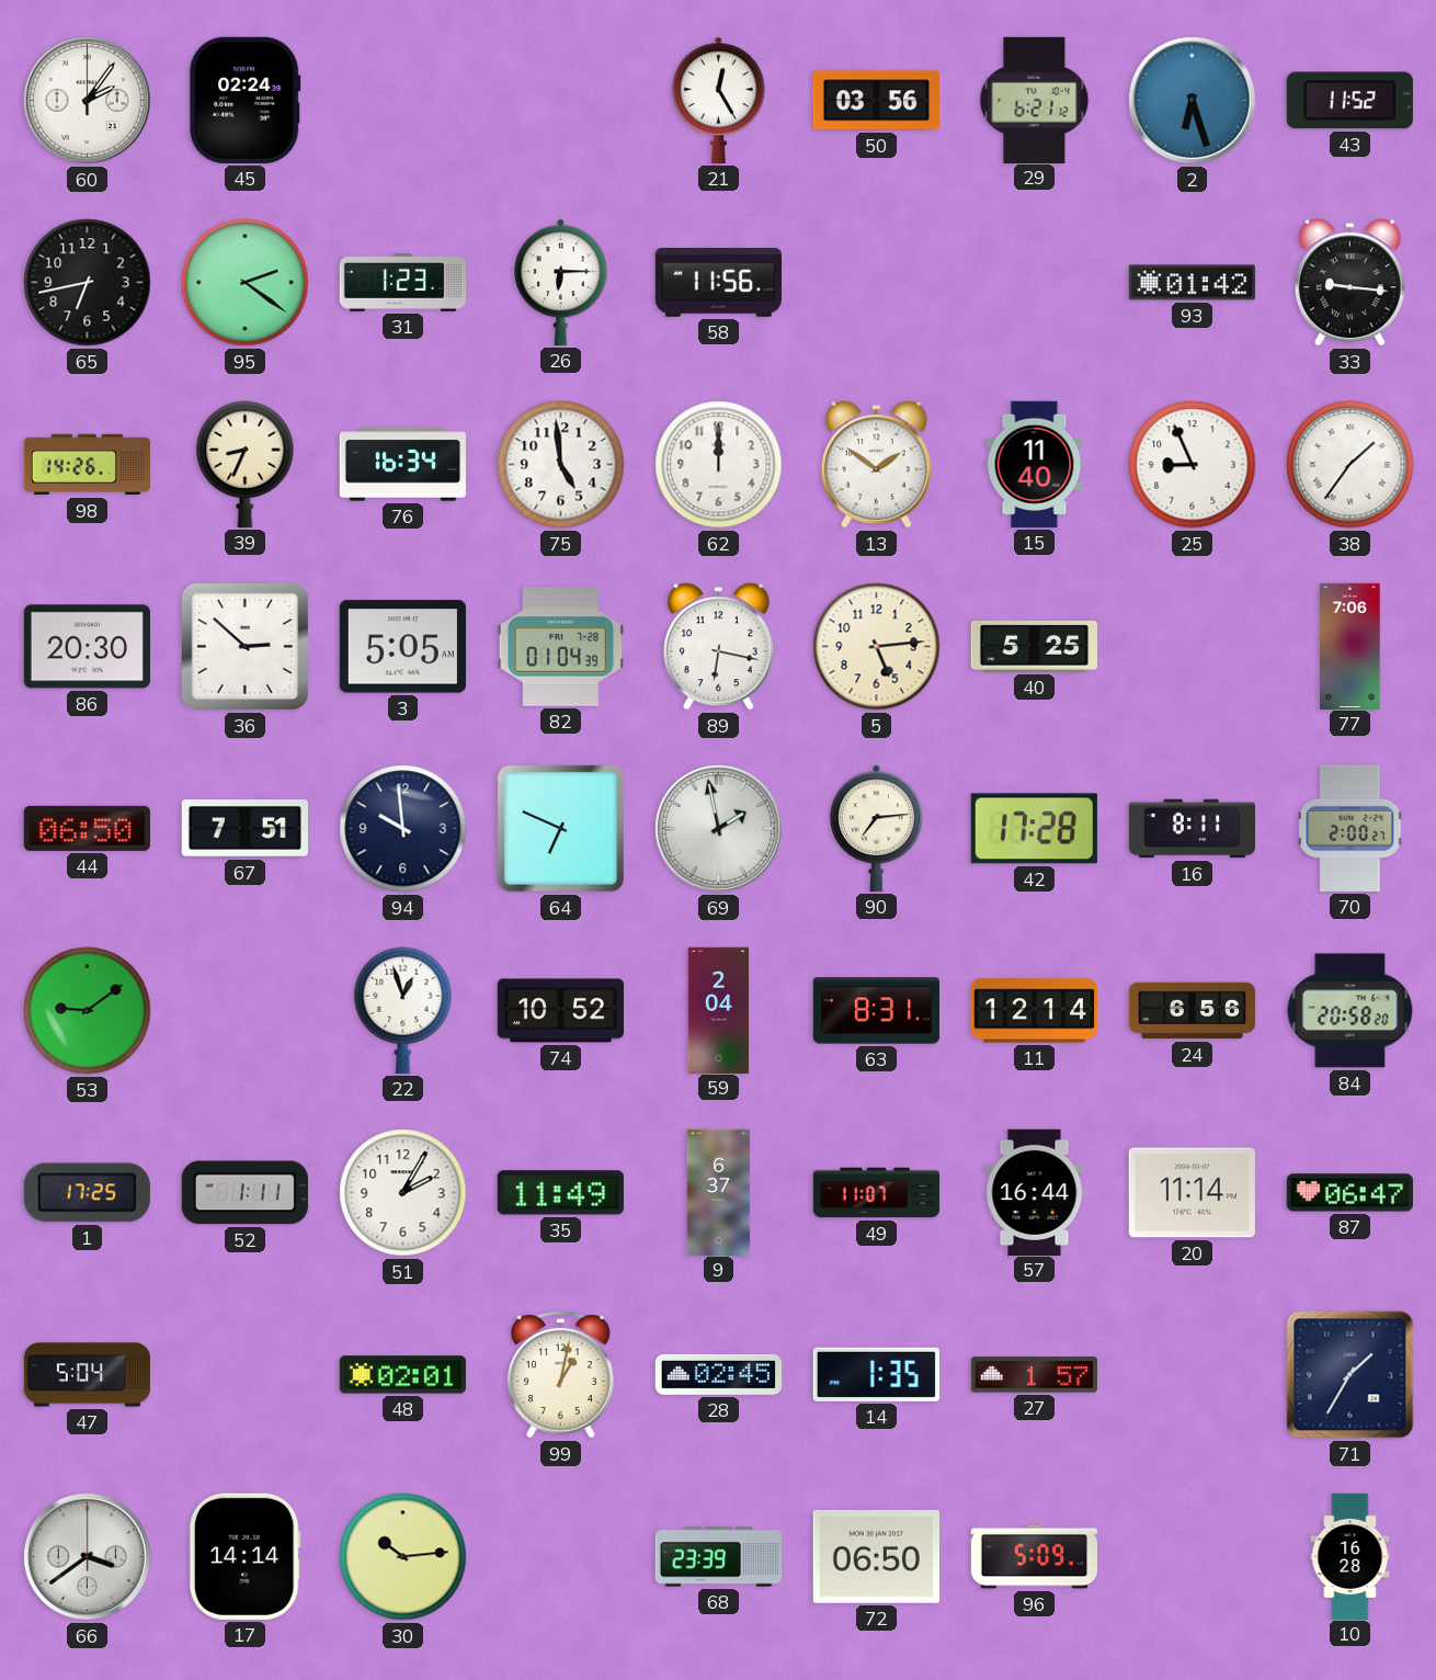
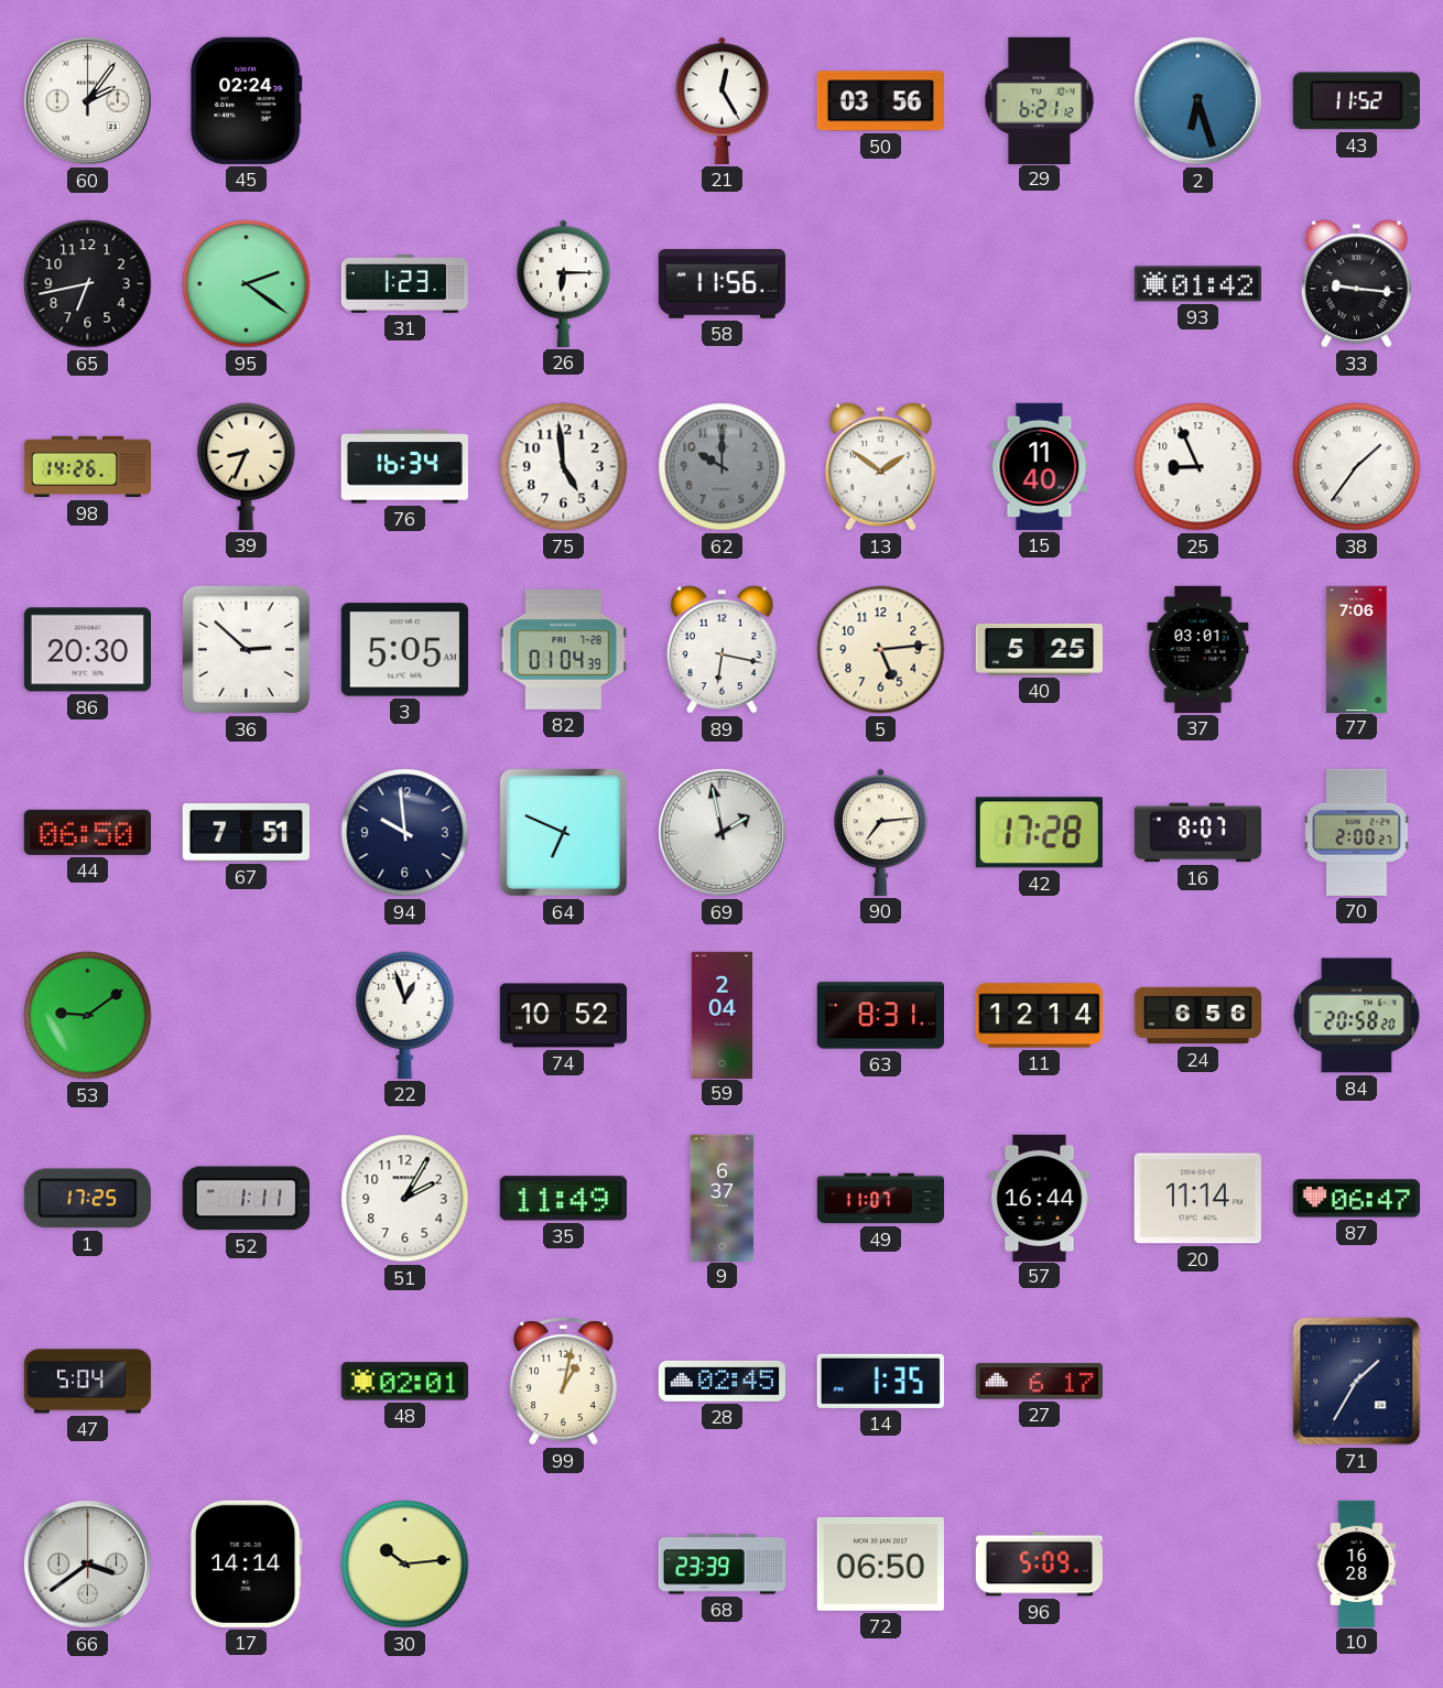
62: 12:00 -> 10:00
62 dial: white -> grey
37: none -> 03:01
16: 8:11 -> 8:07
27: 1:57 -> 6:17
